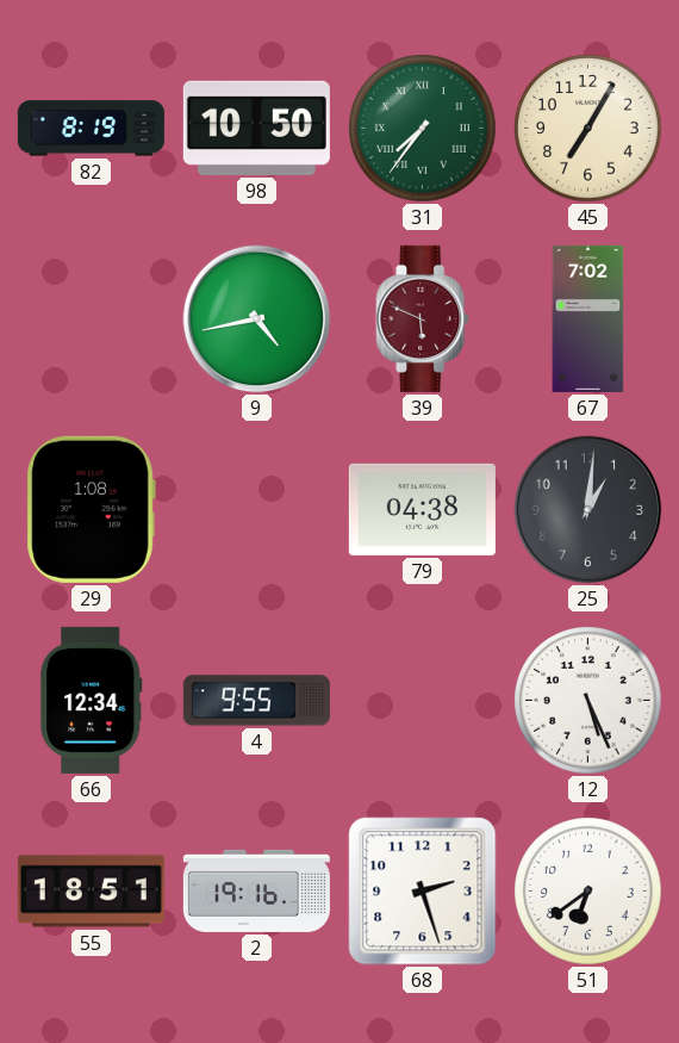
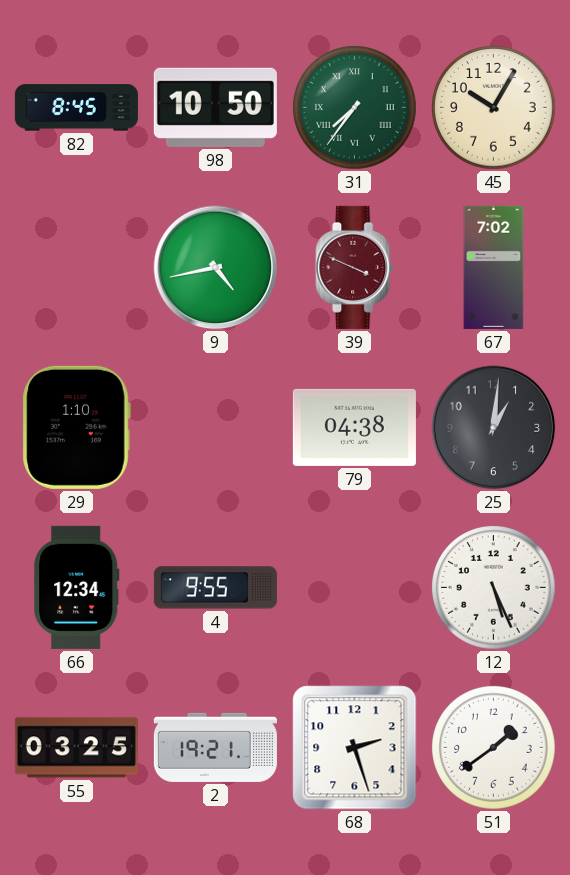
82: 8:19 -> 8:45
45: 7:05 -> 10:05
39: 5:49 -> 3:49
29: 1:08 -> 1:10
55: 18:51 -> 03:25
2: 19:16 -> 19:21
51: 6:39 -> 1:39
